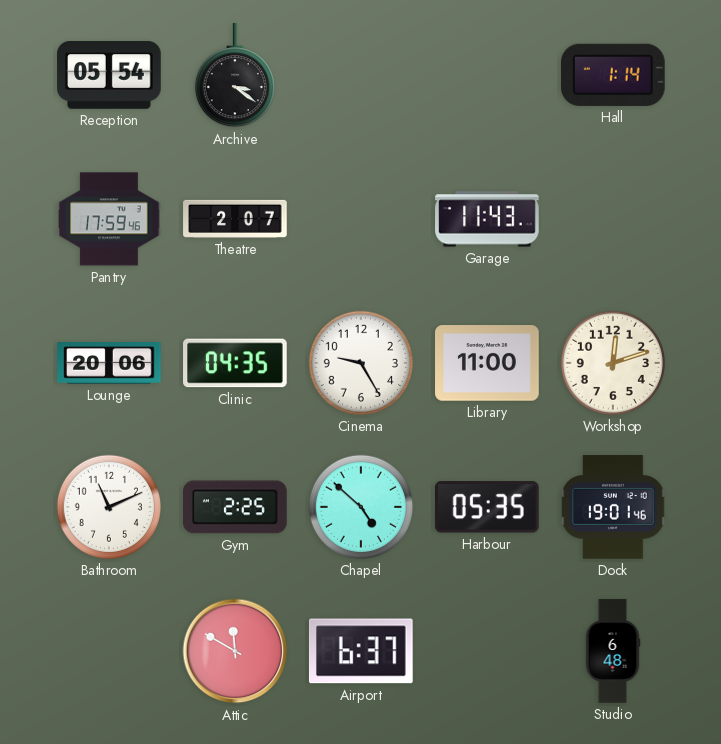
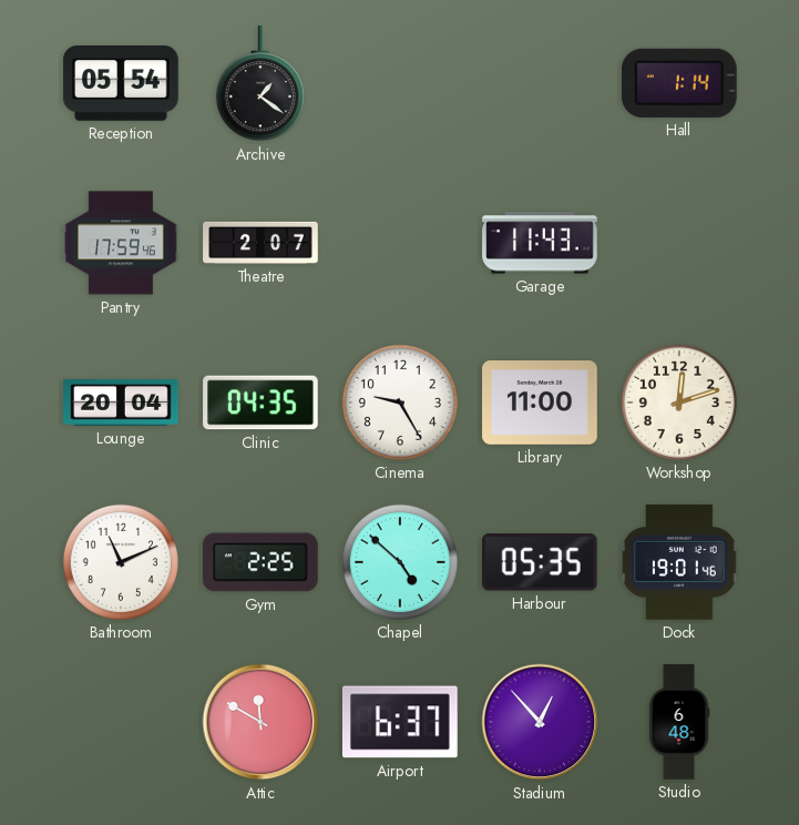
Archive: 3:21 -> 1:21
Lounge: 20:06 -> 20:04
Stadium: none -> 12:53
